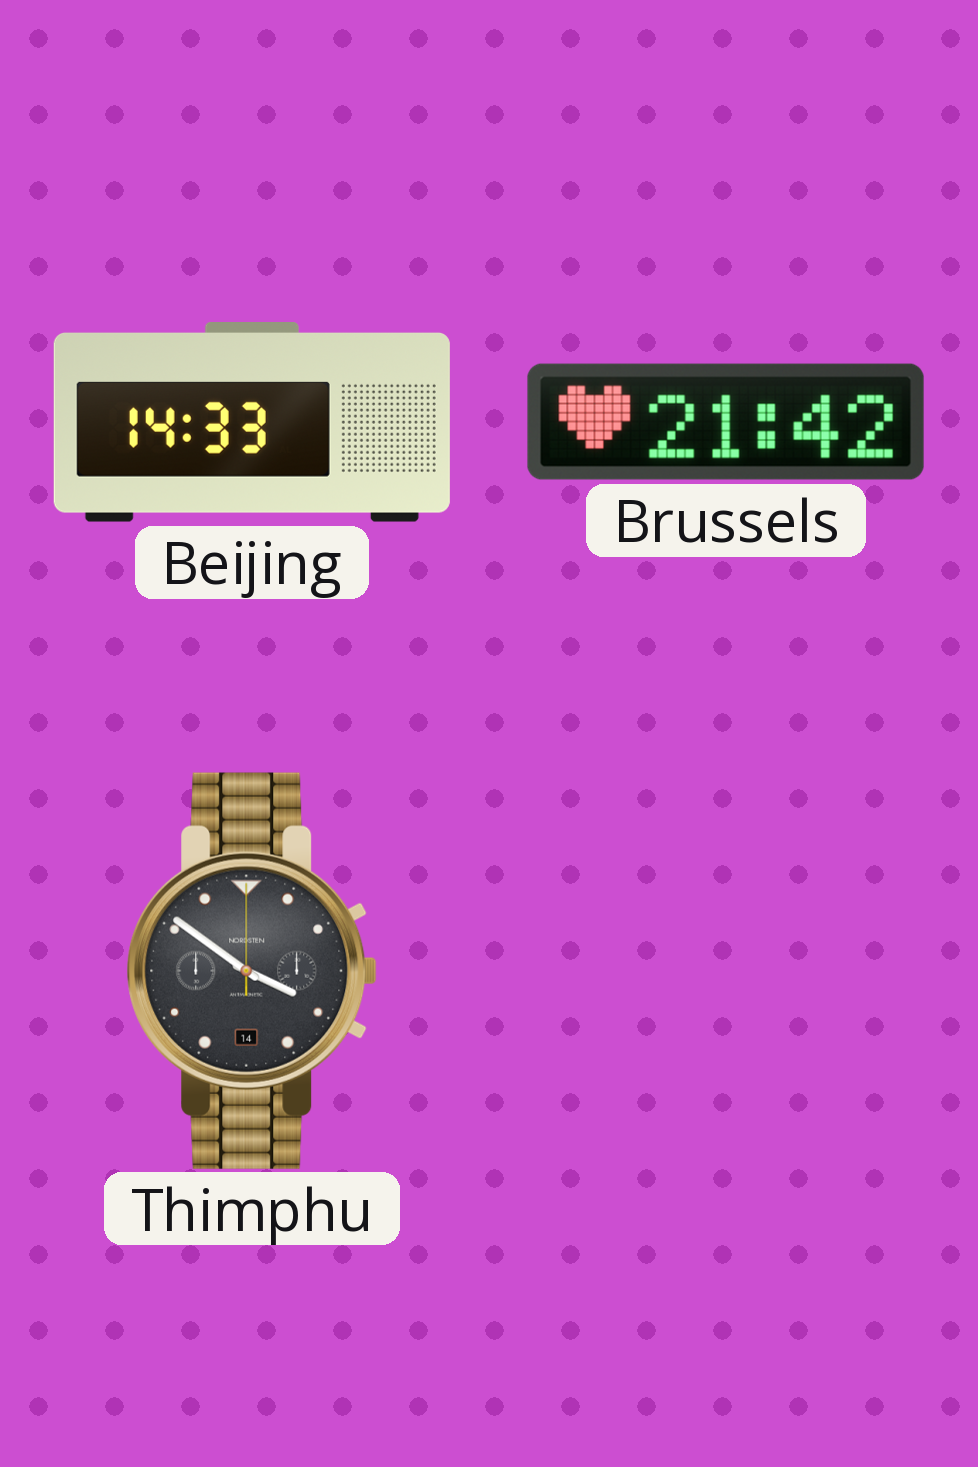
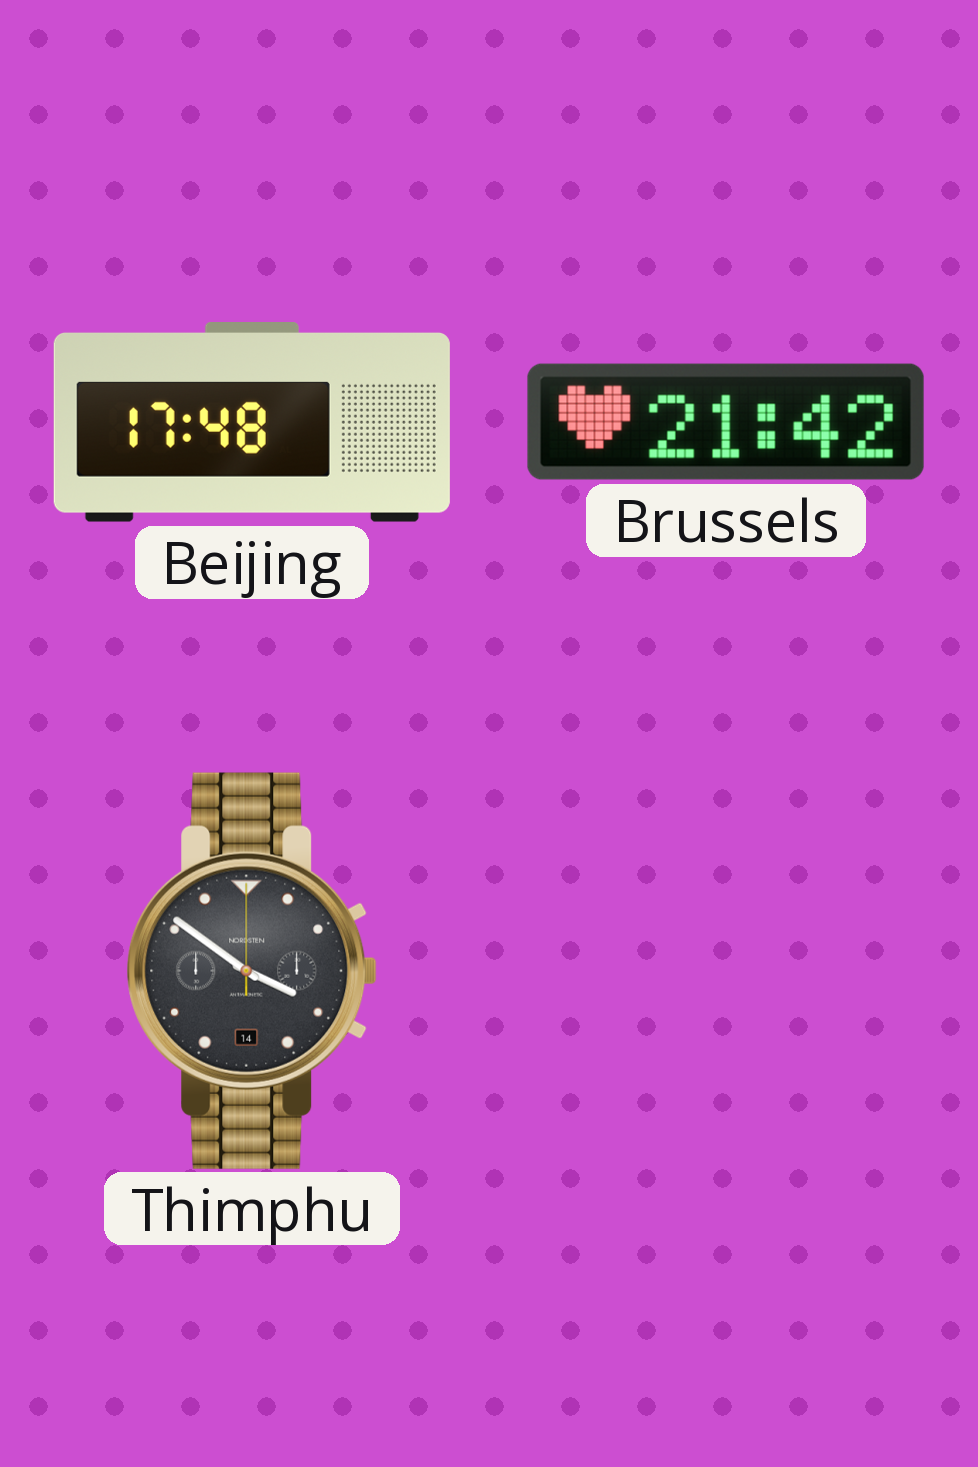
Beijing: 14:33 -> 17:48
